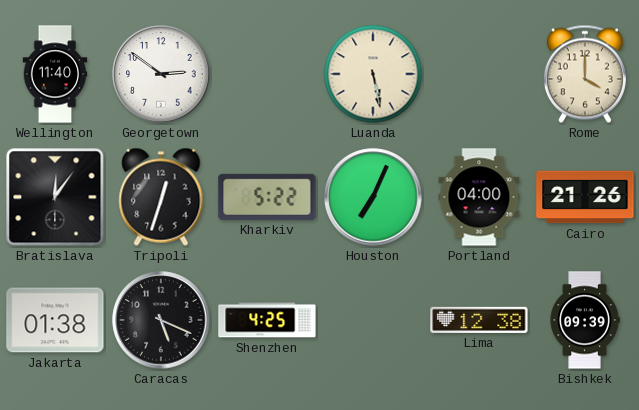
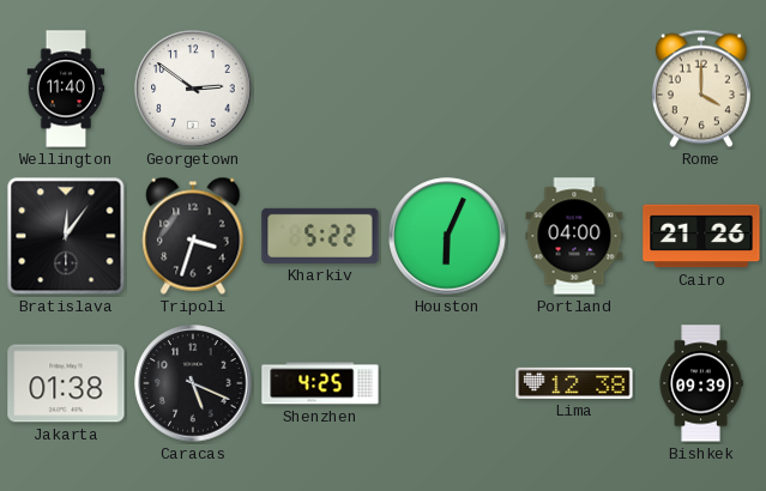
Luanda: 5:28 -> none
Tripoli: 12:33 -> 3:33
Houston: 7:04 -> 6:04
